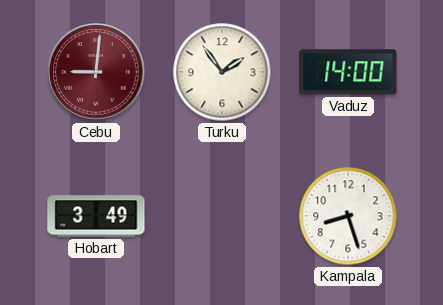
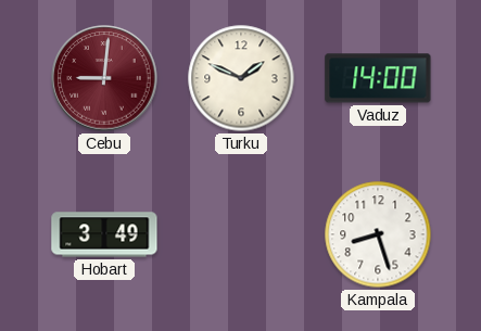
Turku: 1:54 -> 1:49
